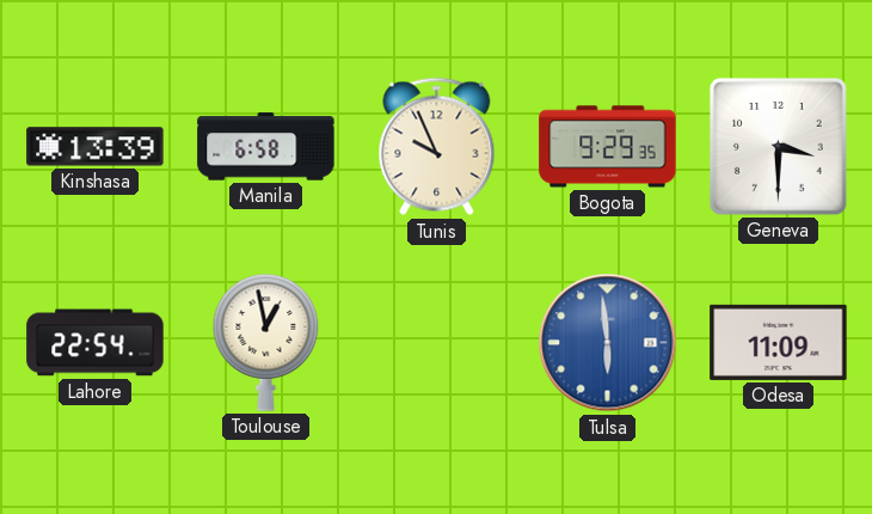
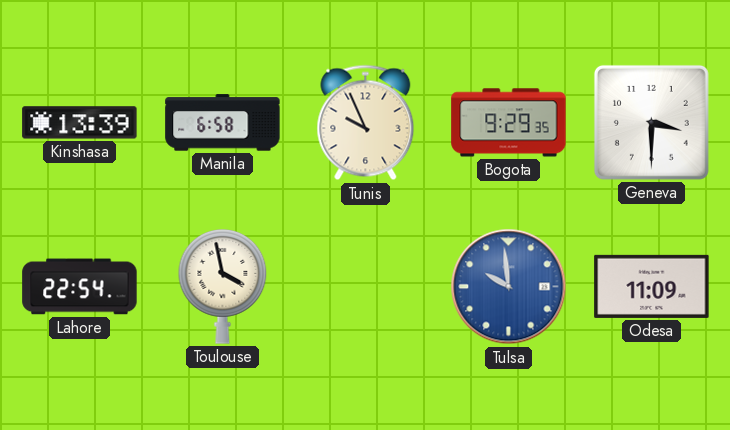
Toulouse: 12:58 -> 3:58
Tulsa: 5:59 -> 9:59
